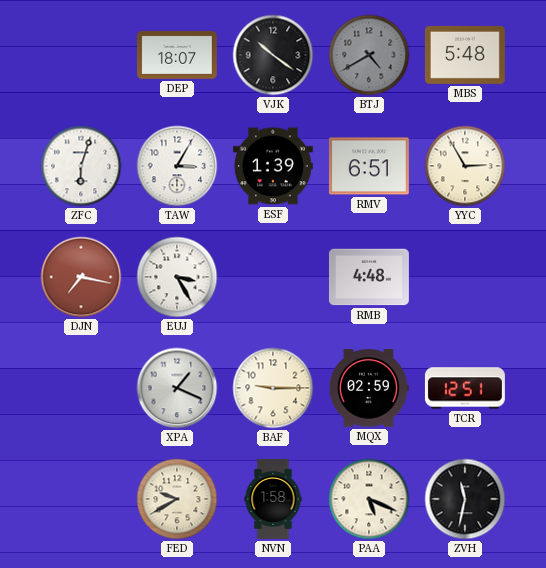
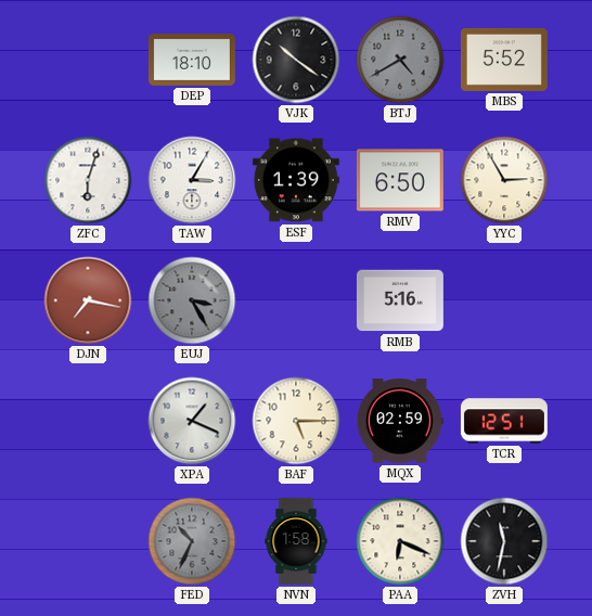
DEP: 18:07 -> 18:10
MBS: 5:48 -> 5:52
RMV: 6:51 -> 6:50
EUJ dial: white -> grey
RMB: 4:48 -> 5:16
BAF: 9:15 -> 5:15
FED: 9:40 -> 10:34
FED dial: cream -> grey
PAA: 5:19 -> 6:19
